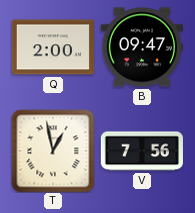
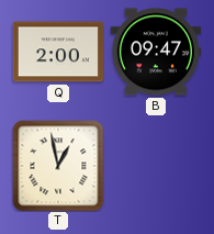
V: 7:56 -> none
